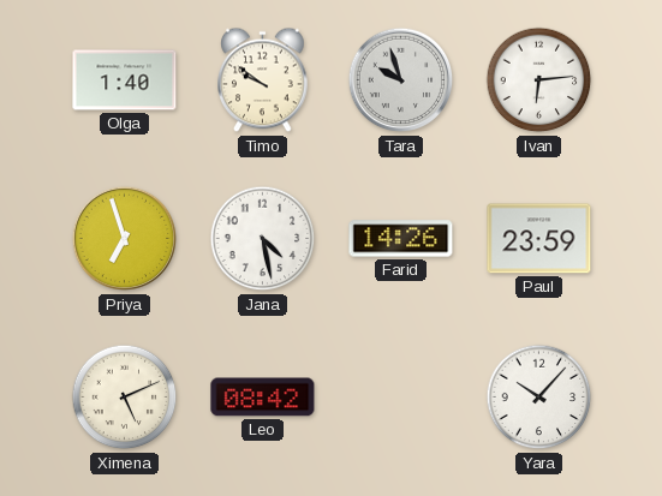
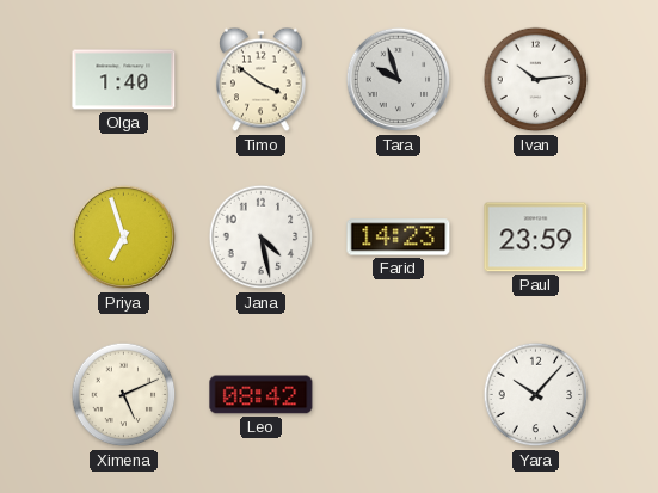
Timo: 9:51 -> 3:51
Ivan: 6:14 -> 10:14
Farid: 14:26 -> 14:23
